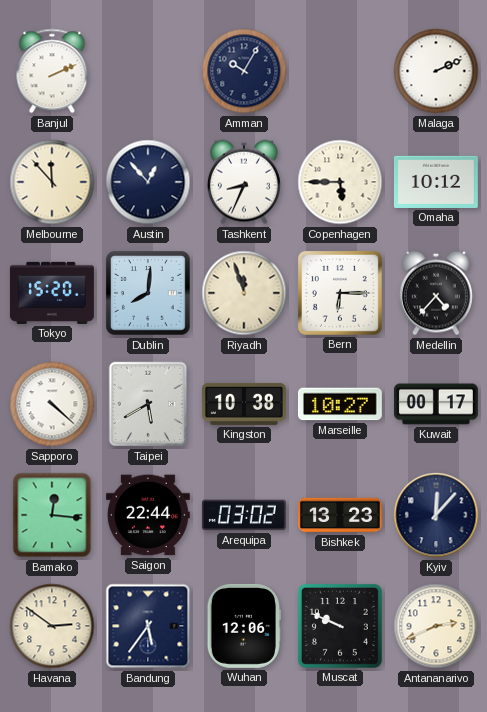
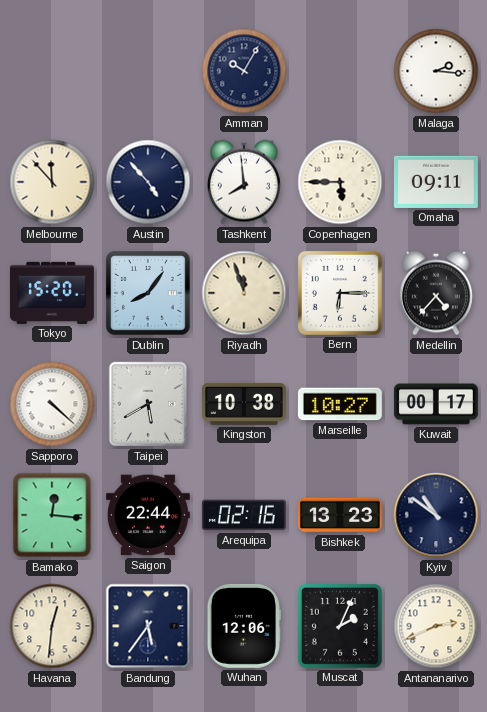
Banjul: 2:11 -> none
Malaga: 2:11 -> 2:16
Austin: 12:53 -> 4:53
Tashkent: 8:34 -> 7:59
Omaha: 10:12 -> 09:11
Dublin: 8:01 -> 8:06
Arequipa: 03:02 -> 02:16
Kyiv: 12:07 -> 10:51
Havana: 2:51 -> 12:31
Muscat: 9:49 -> 2:04
